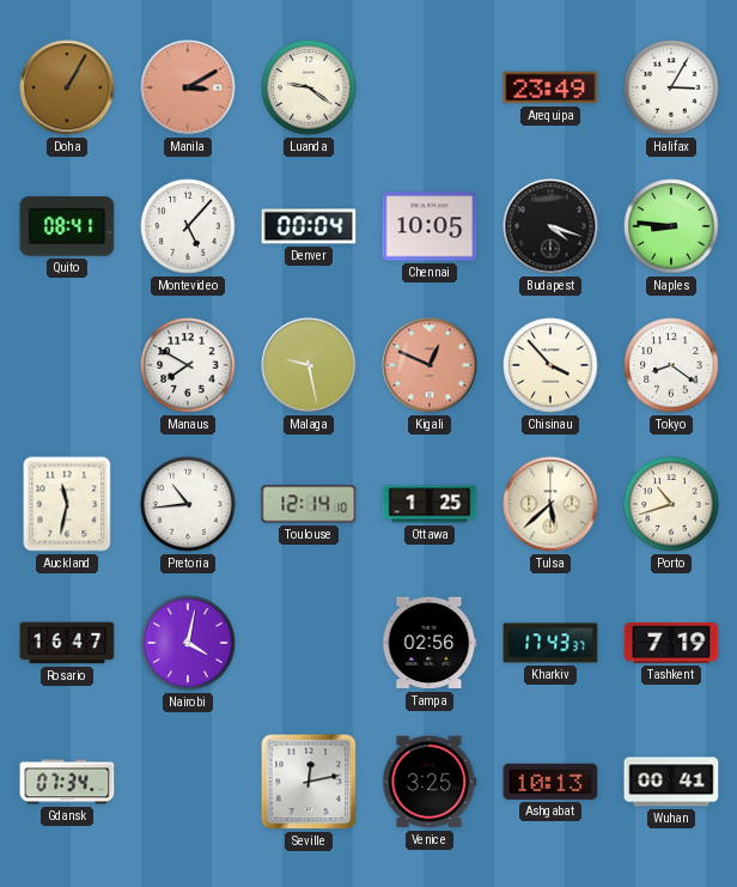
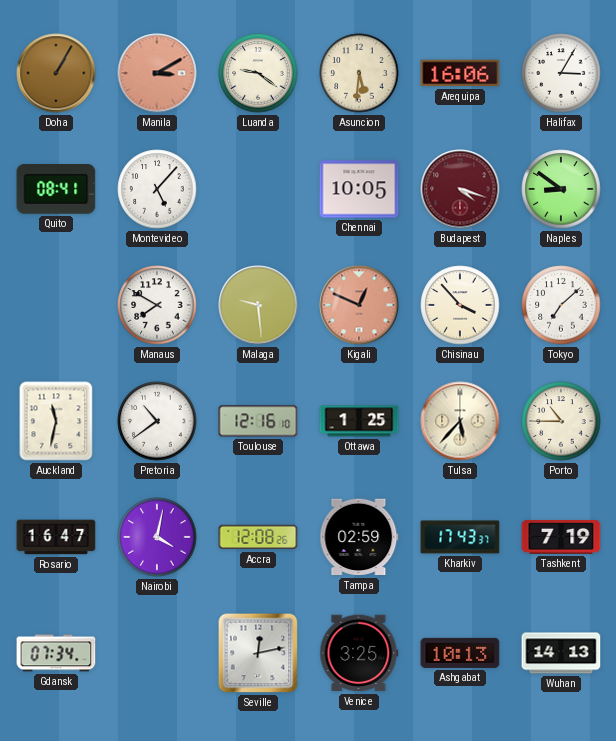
Asuncion: none -> 5:31
Arequipa: 23:49 -> 16:06
Denver: 00:04 -> none
Budapest dial: black -> burgundy
Naples: 8:46 -> 8:51
Malaga: 9:28 -> 9:29
Tokyo: 8:21 -> 7:08
Pretoria: 10:44 -> 10:39
Toulouse: 12:14 -> 12:16
Tulsa: 5:38 -> 5:37
Porto: 10:42 -> 10:45
Accra: none -> 12:08
Tampa: 02:56 -> 02:59
Wuhan: 00:41 -> 14:13
